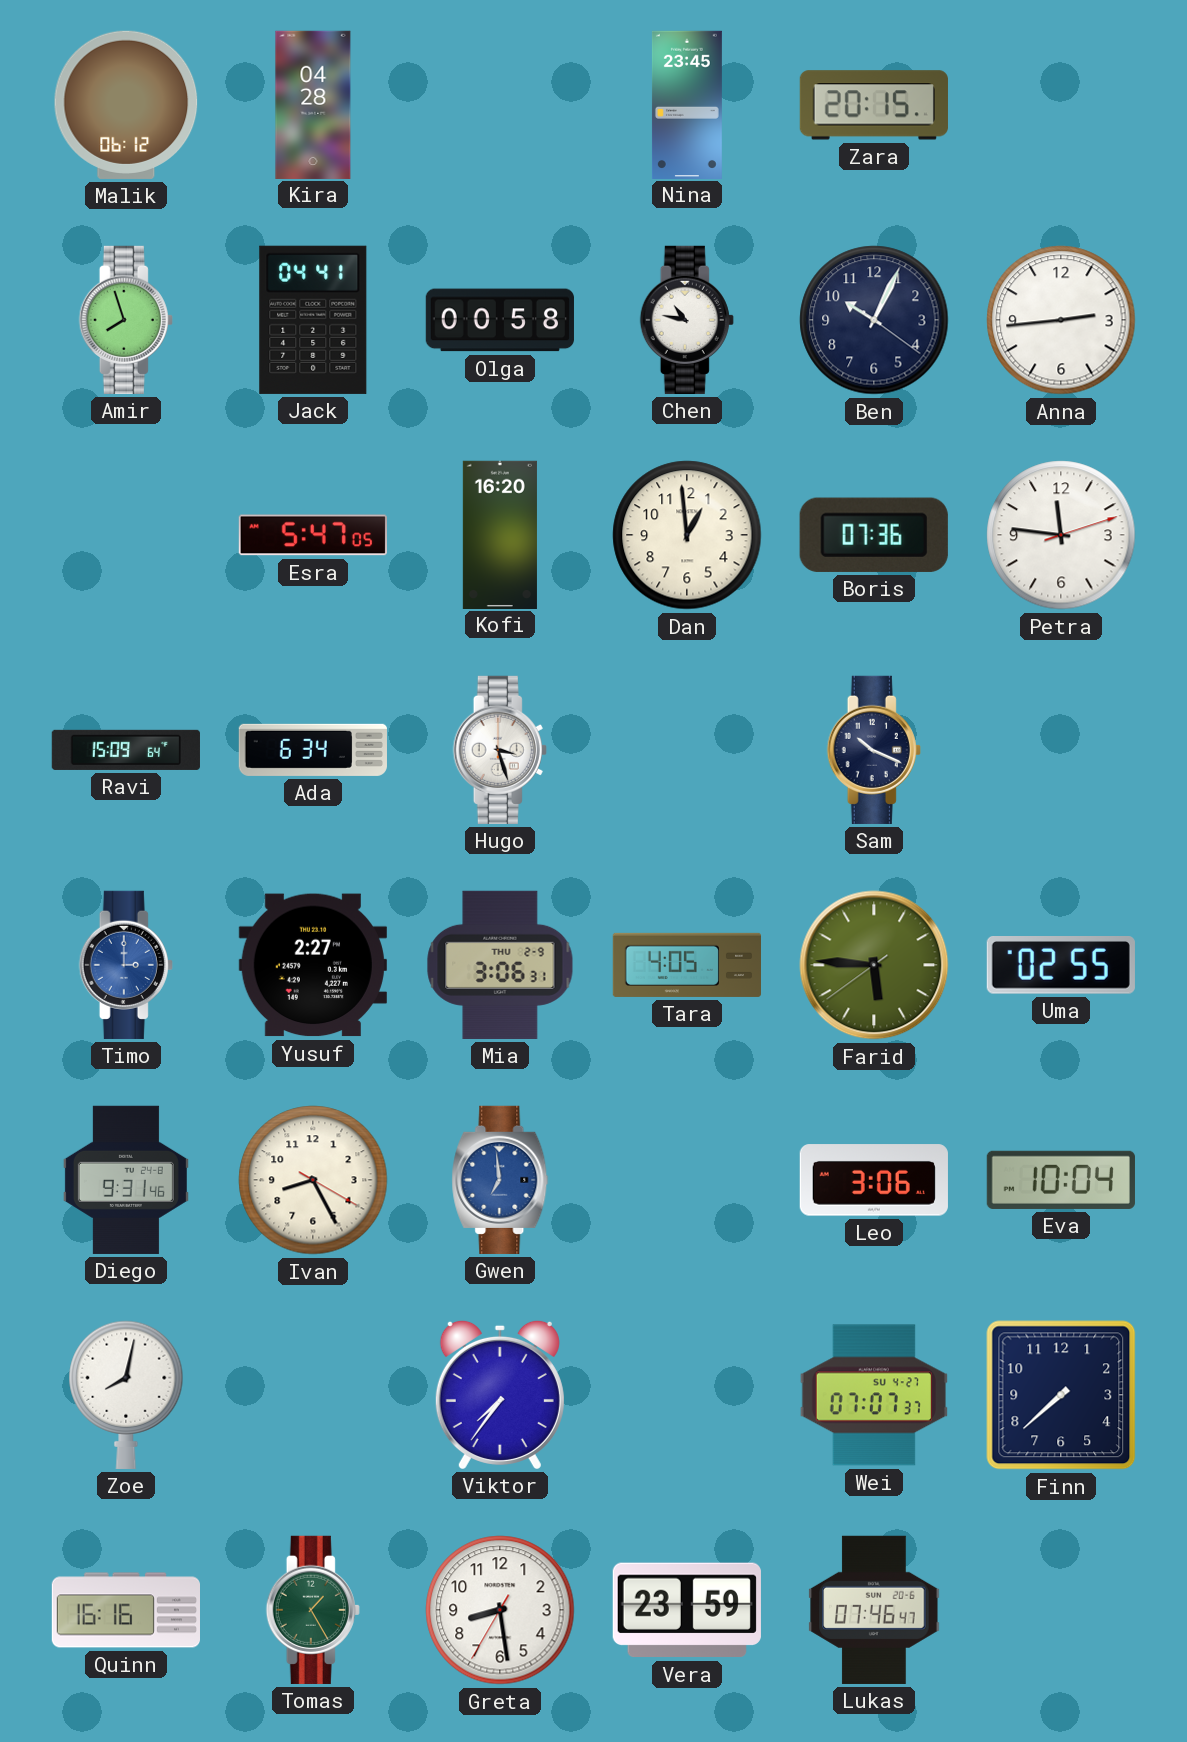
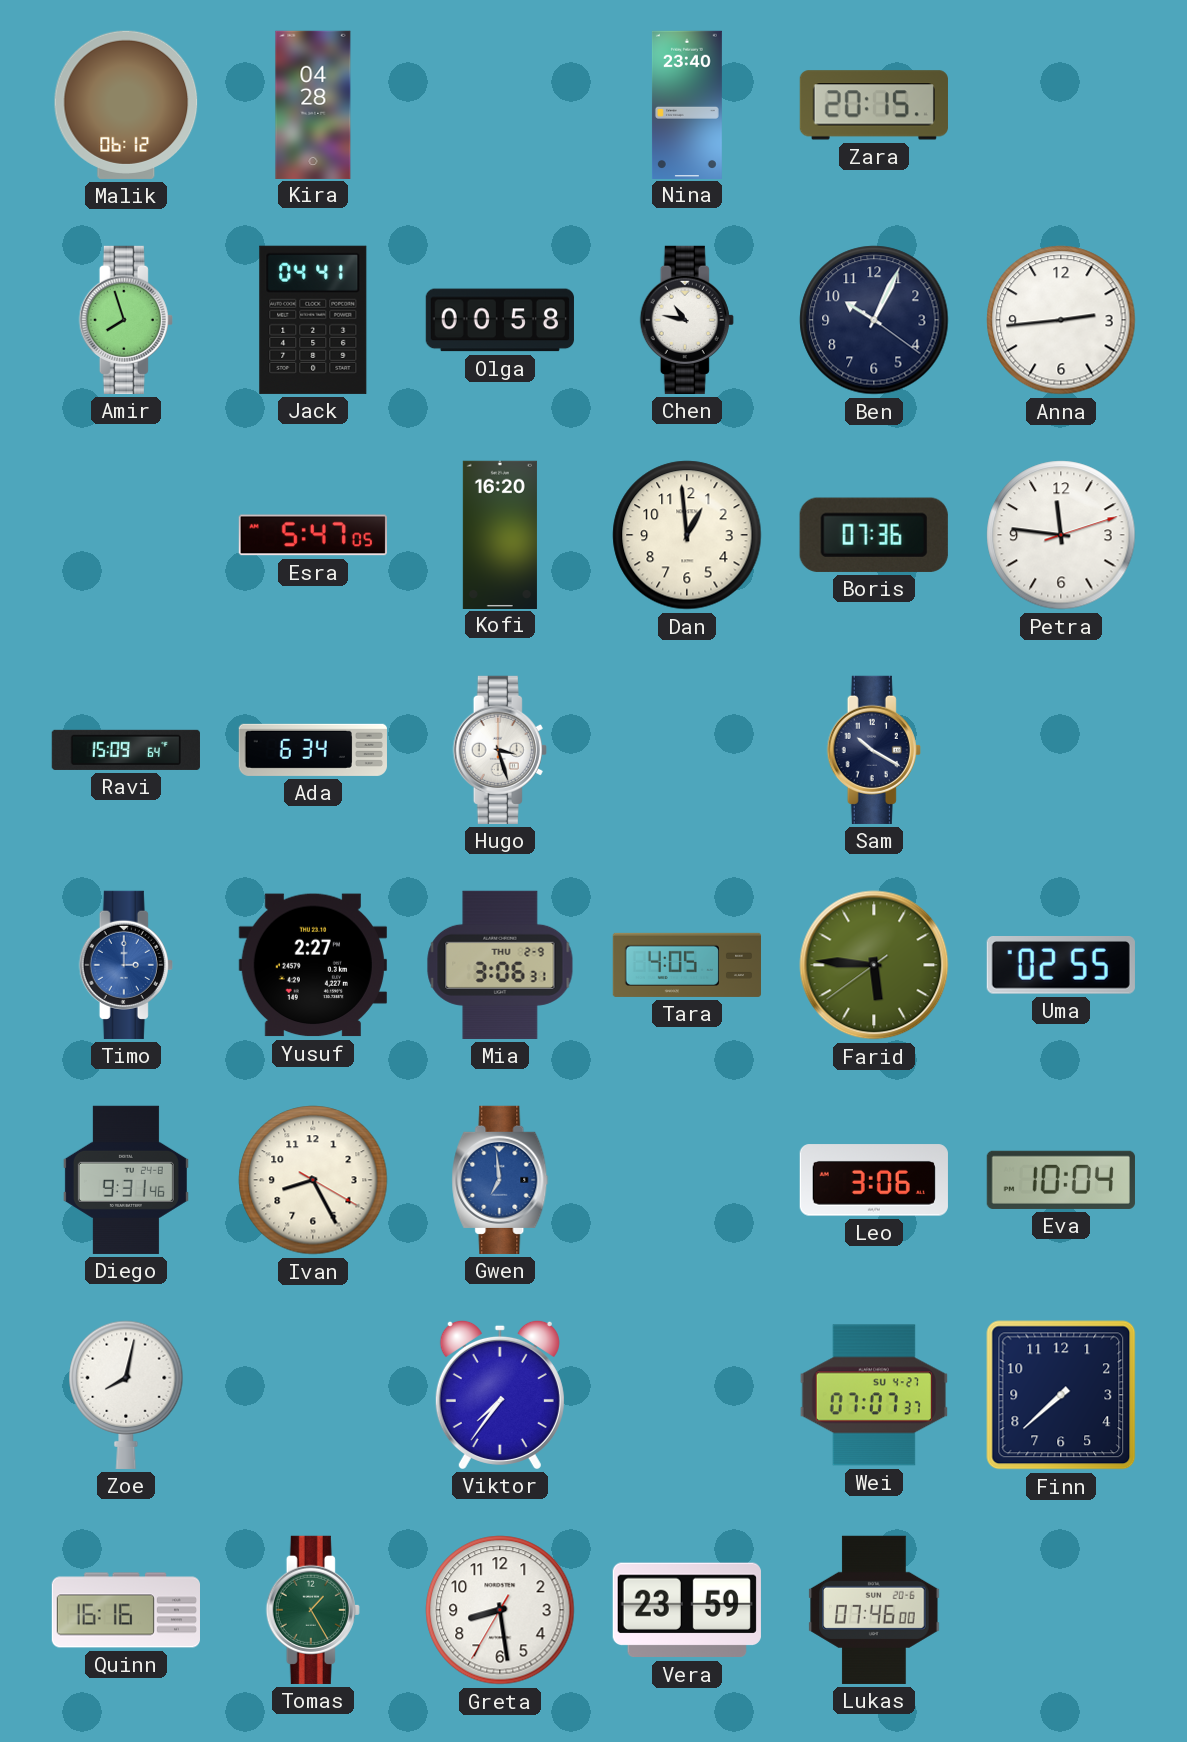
Nina: 23:45 -> 23:40
Sam: 10:19 -> 10:20
Lukas: 07:46:47 -> 07:46:00
